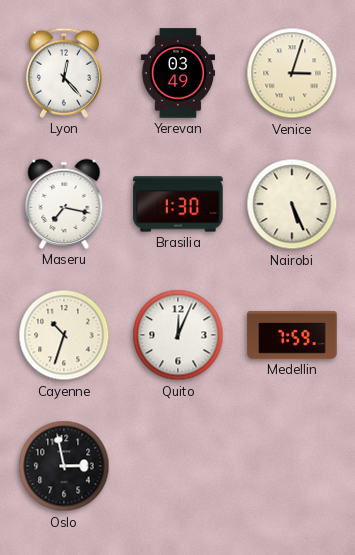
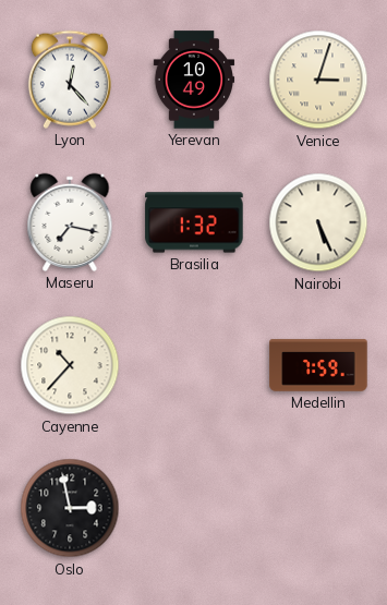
Yerevan: 03:49 -> 10:49
Brasilia: 1:30 -> 1:32
Cayenne: 10:33 -> 10:37
Quito: 12:04 -> none
